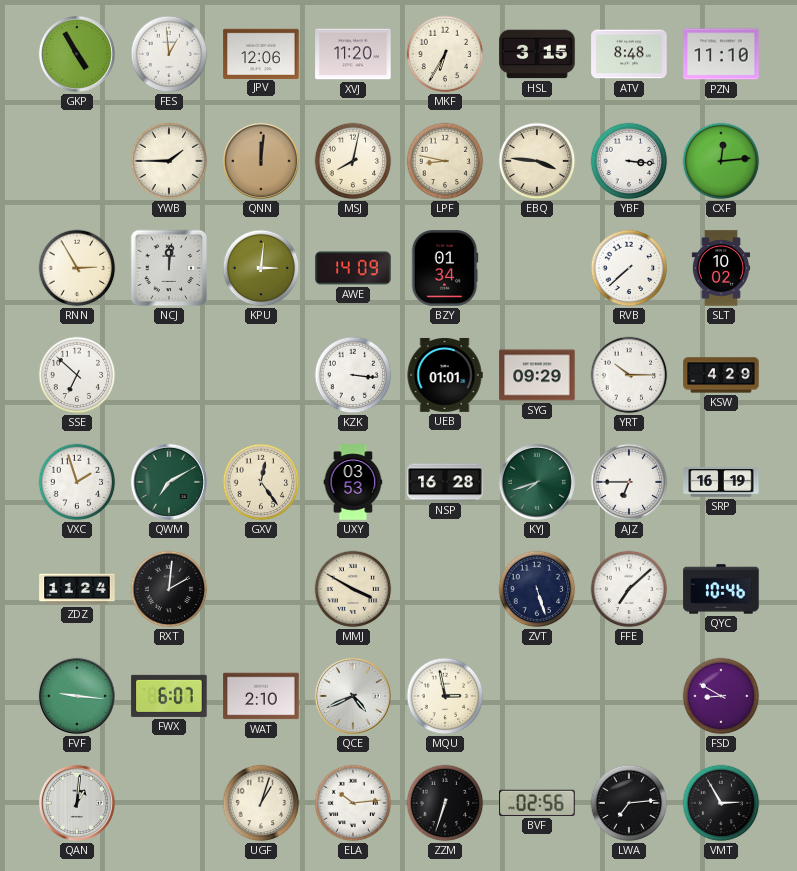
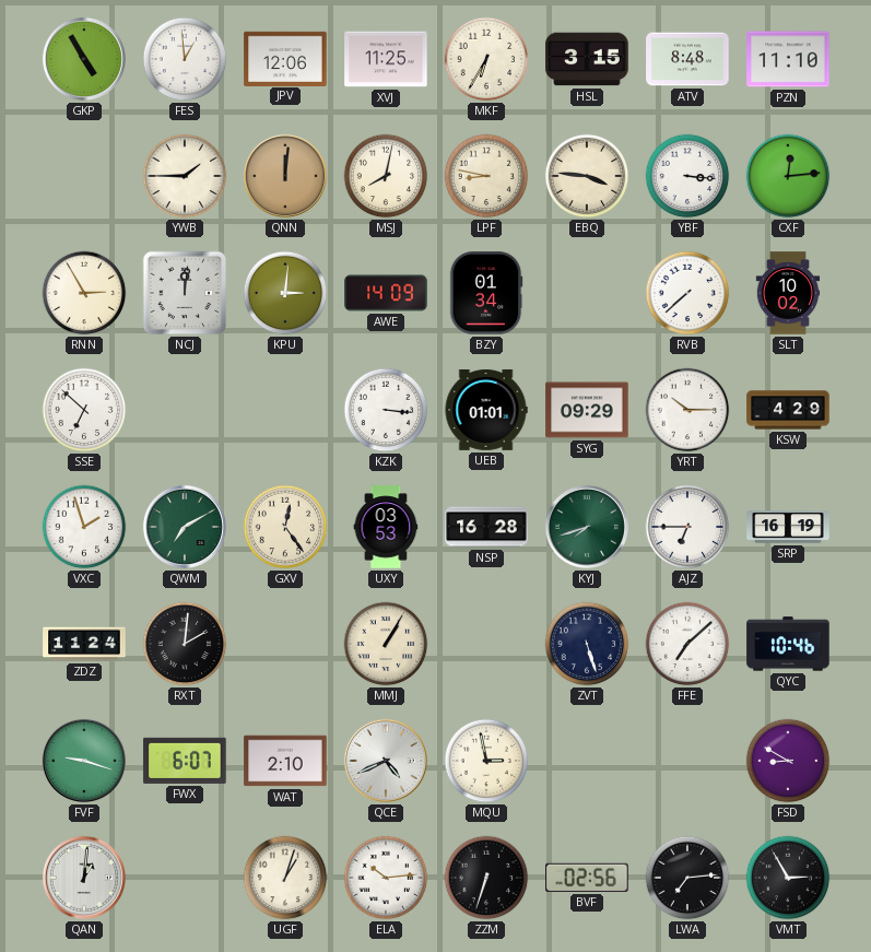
XVJ: 11:20 -> 11:25
MMJ: 3:50 -> 1:05
FVF: 9:16 -> 9:18
